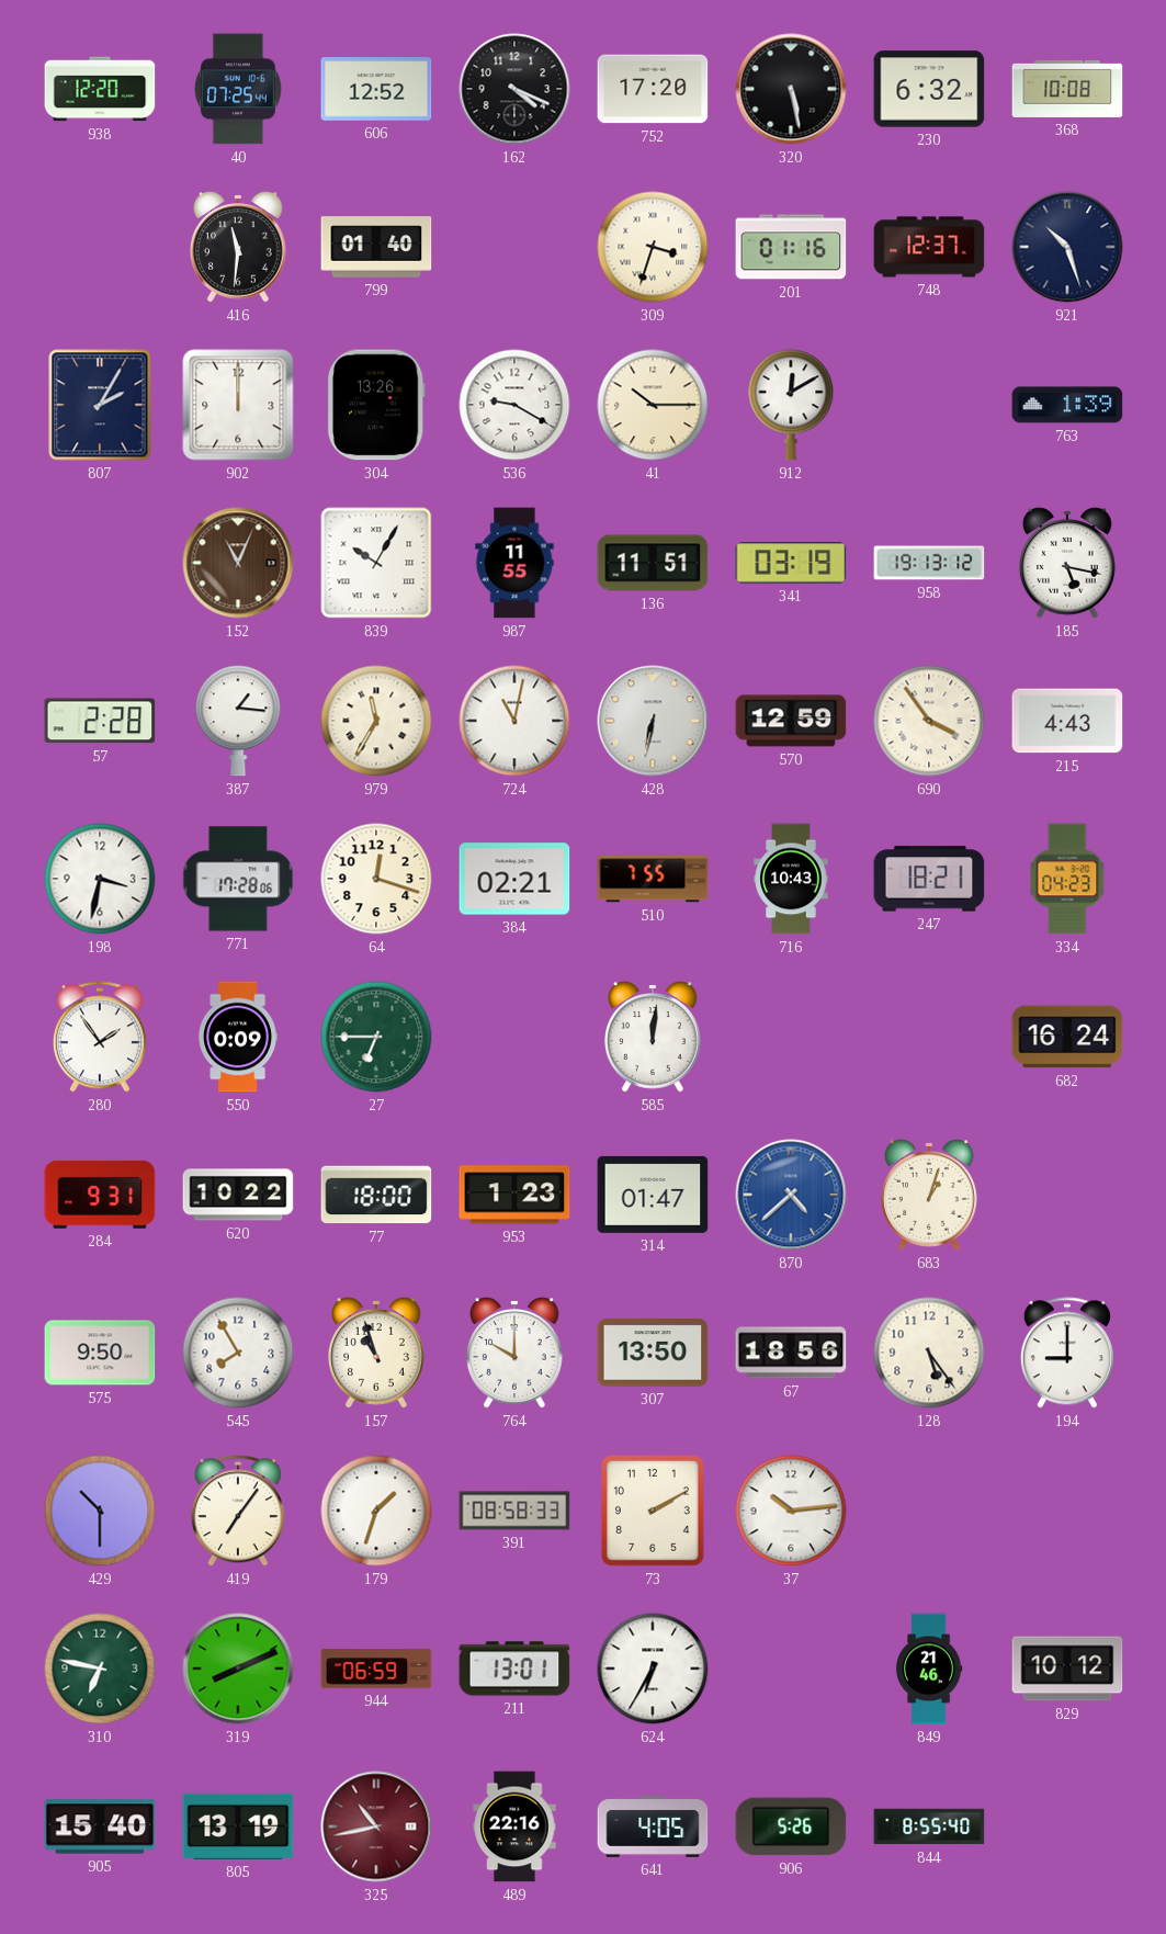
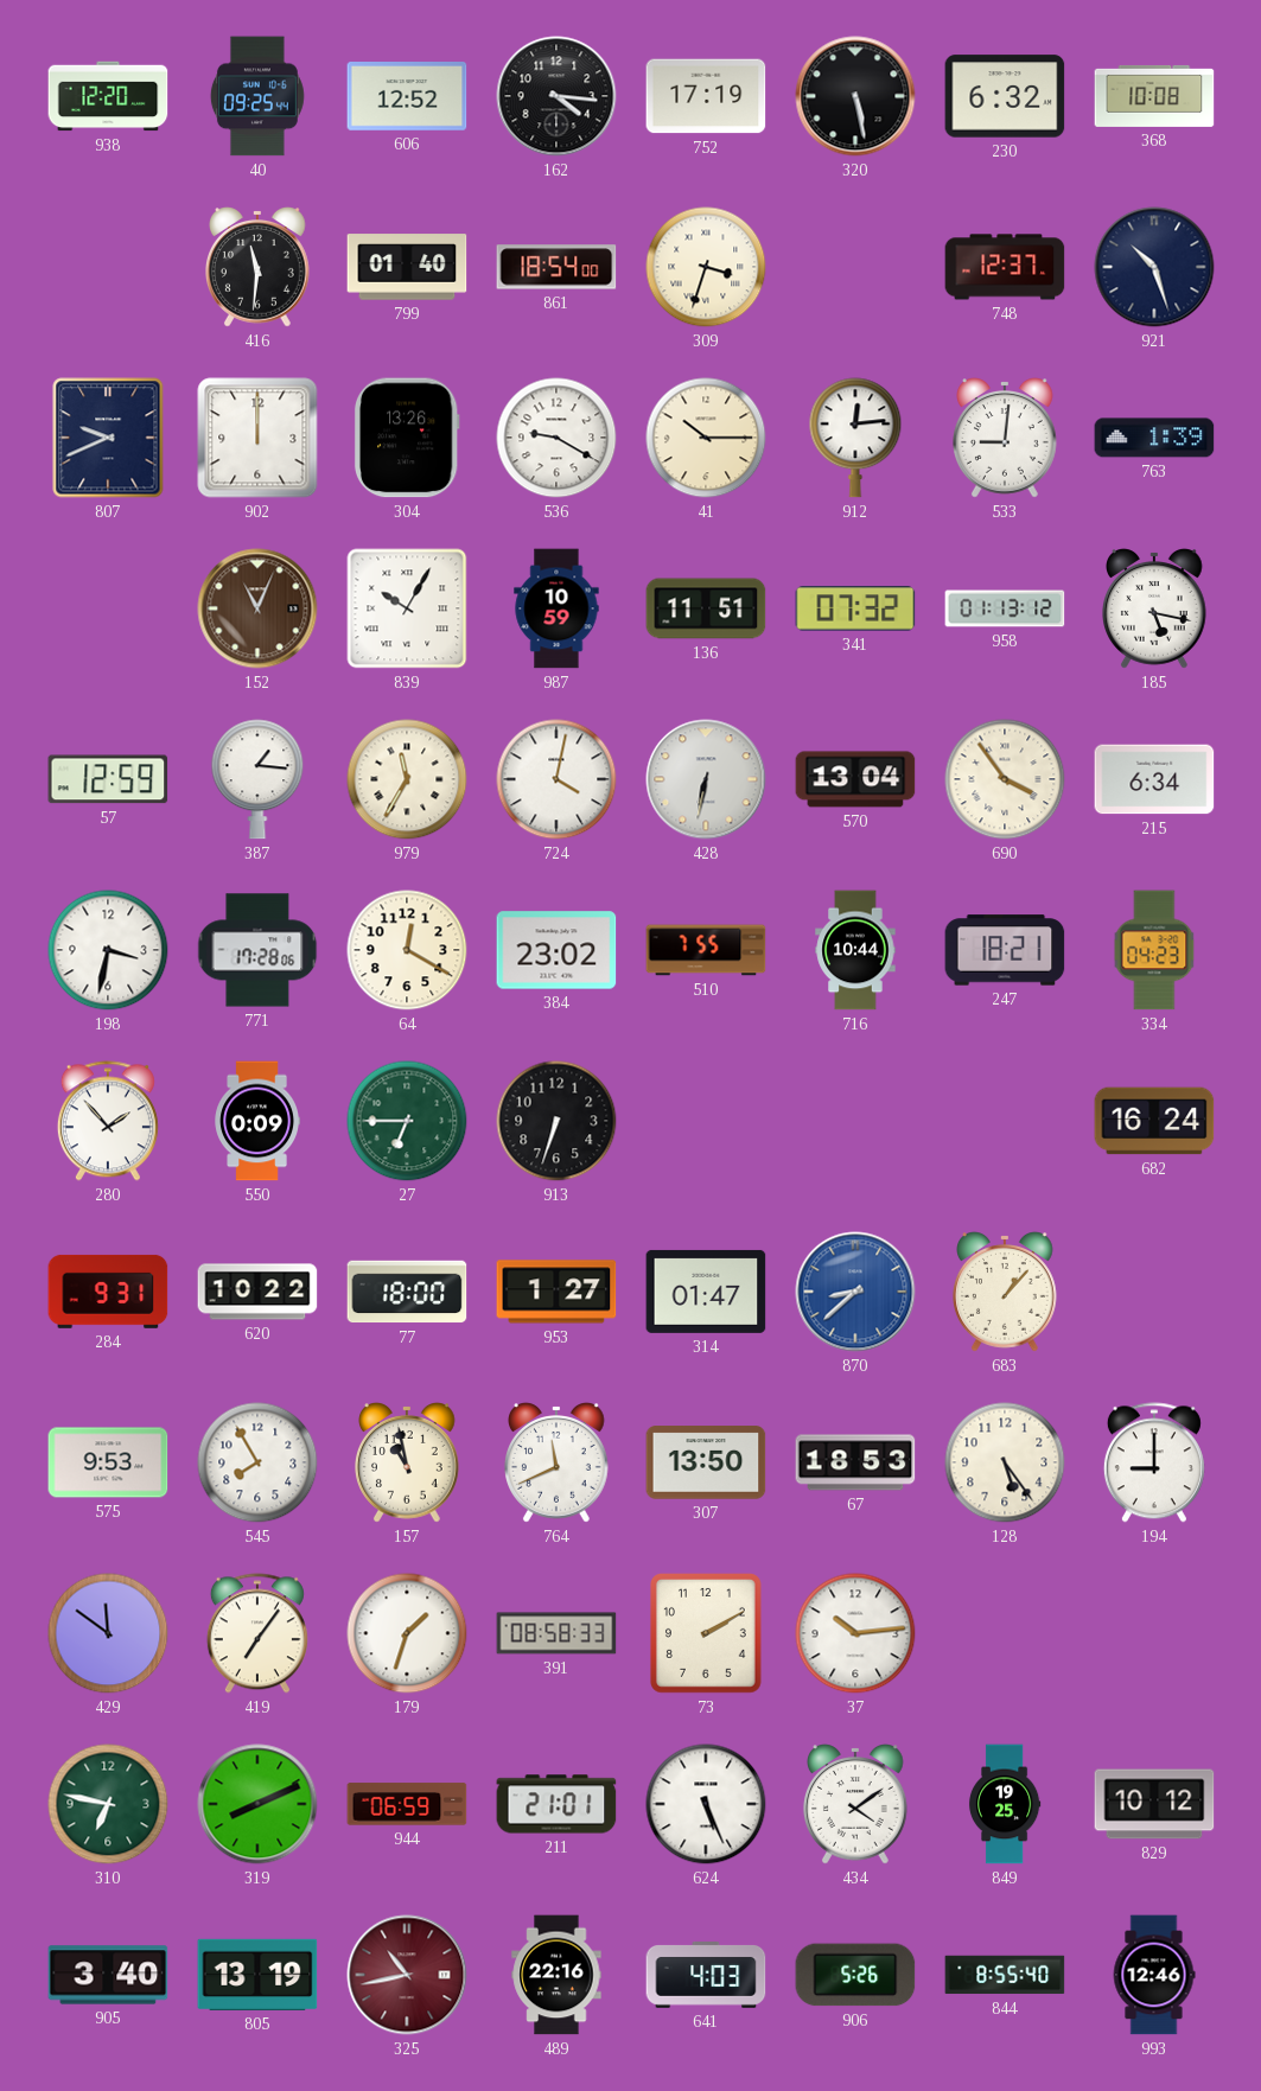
40: 07:25 -> 09:25
162: 4:19 -> 4:16
752: 17:20 -> 17:19
861: none -> 18:54
201: 01:16 -> none
807: 2:05 -> 9:41
912: 12:10 -> 12:14
533: none -> 9:01
987: 11:55 -> 10:59
341: 03:19 -> 07:32
958: 19:13 -> 01:13
57: 2:28 -> 12:59
724: 11:02 -> 4:02
570: 12:59 -> 13:04
215: 4:43 -> 6:34
64: 12:18 -> 12:20
384: 02:21 -> 23:02
716: 10:43 -> 10:44
280: 1:54 -> 1:53
913: none -> 6:33
585: 12:01 -> none
953: 1:23 -> 1:27
870: 4:38 -> 8:38
683: 1:03 -> 1:07
575: 9:50 -> 9:53
157: 10:57 -> 10:58
764: 10:00 -> 11:41
67: 18:56 -> 18:53
429: 10:30 -> 11:51
211: 13:01 -> 21:01
624: 6:35 -> 5:26
434: none -> 4:09
849: 21:46 -> 19:25
905: 15:40 -> 3:40
641: 4:05 -> 4:03
993: none -> 12:46
